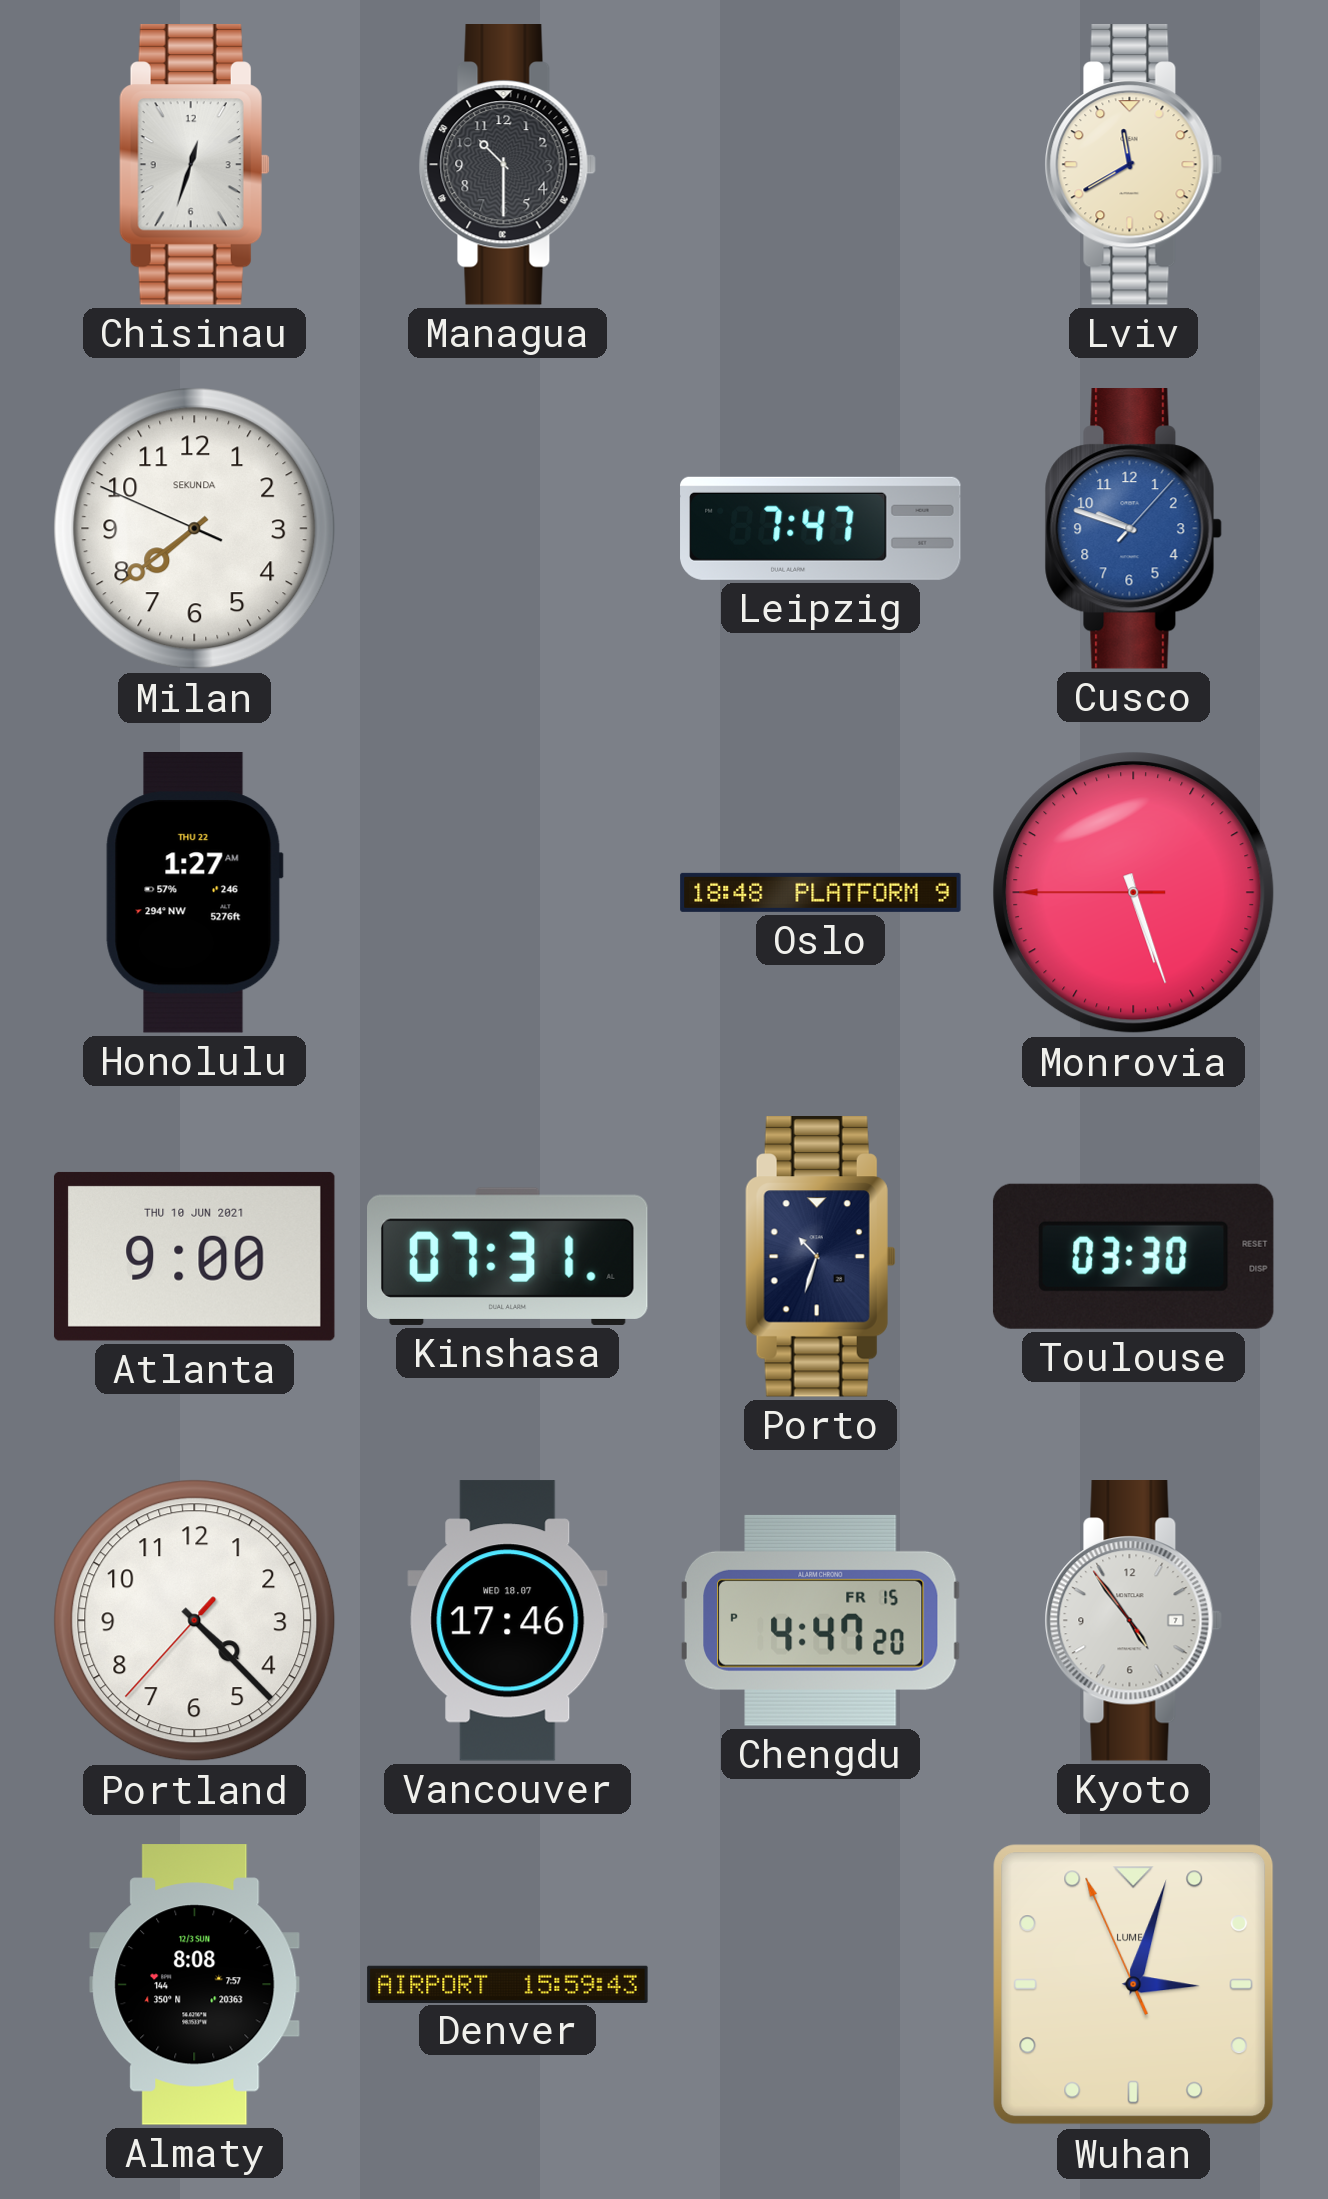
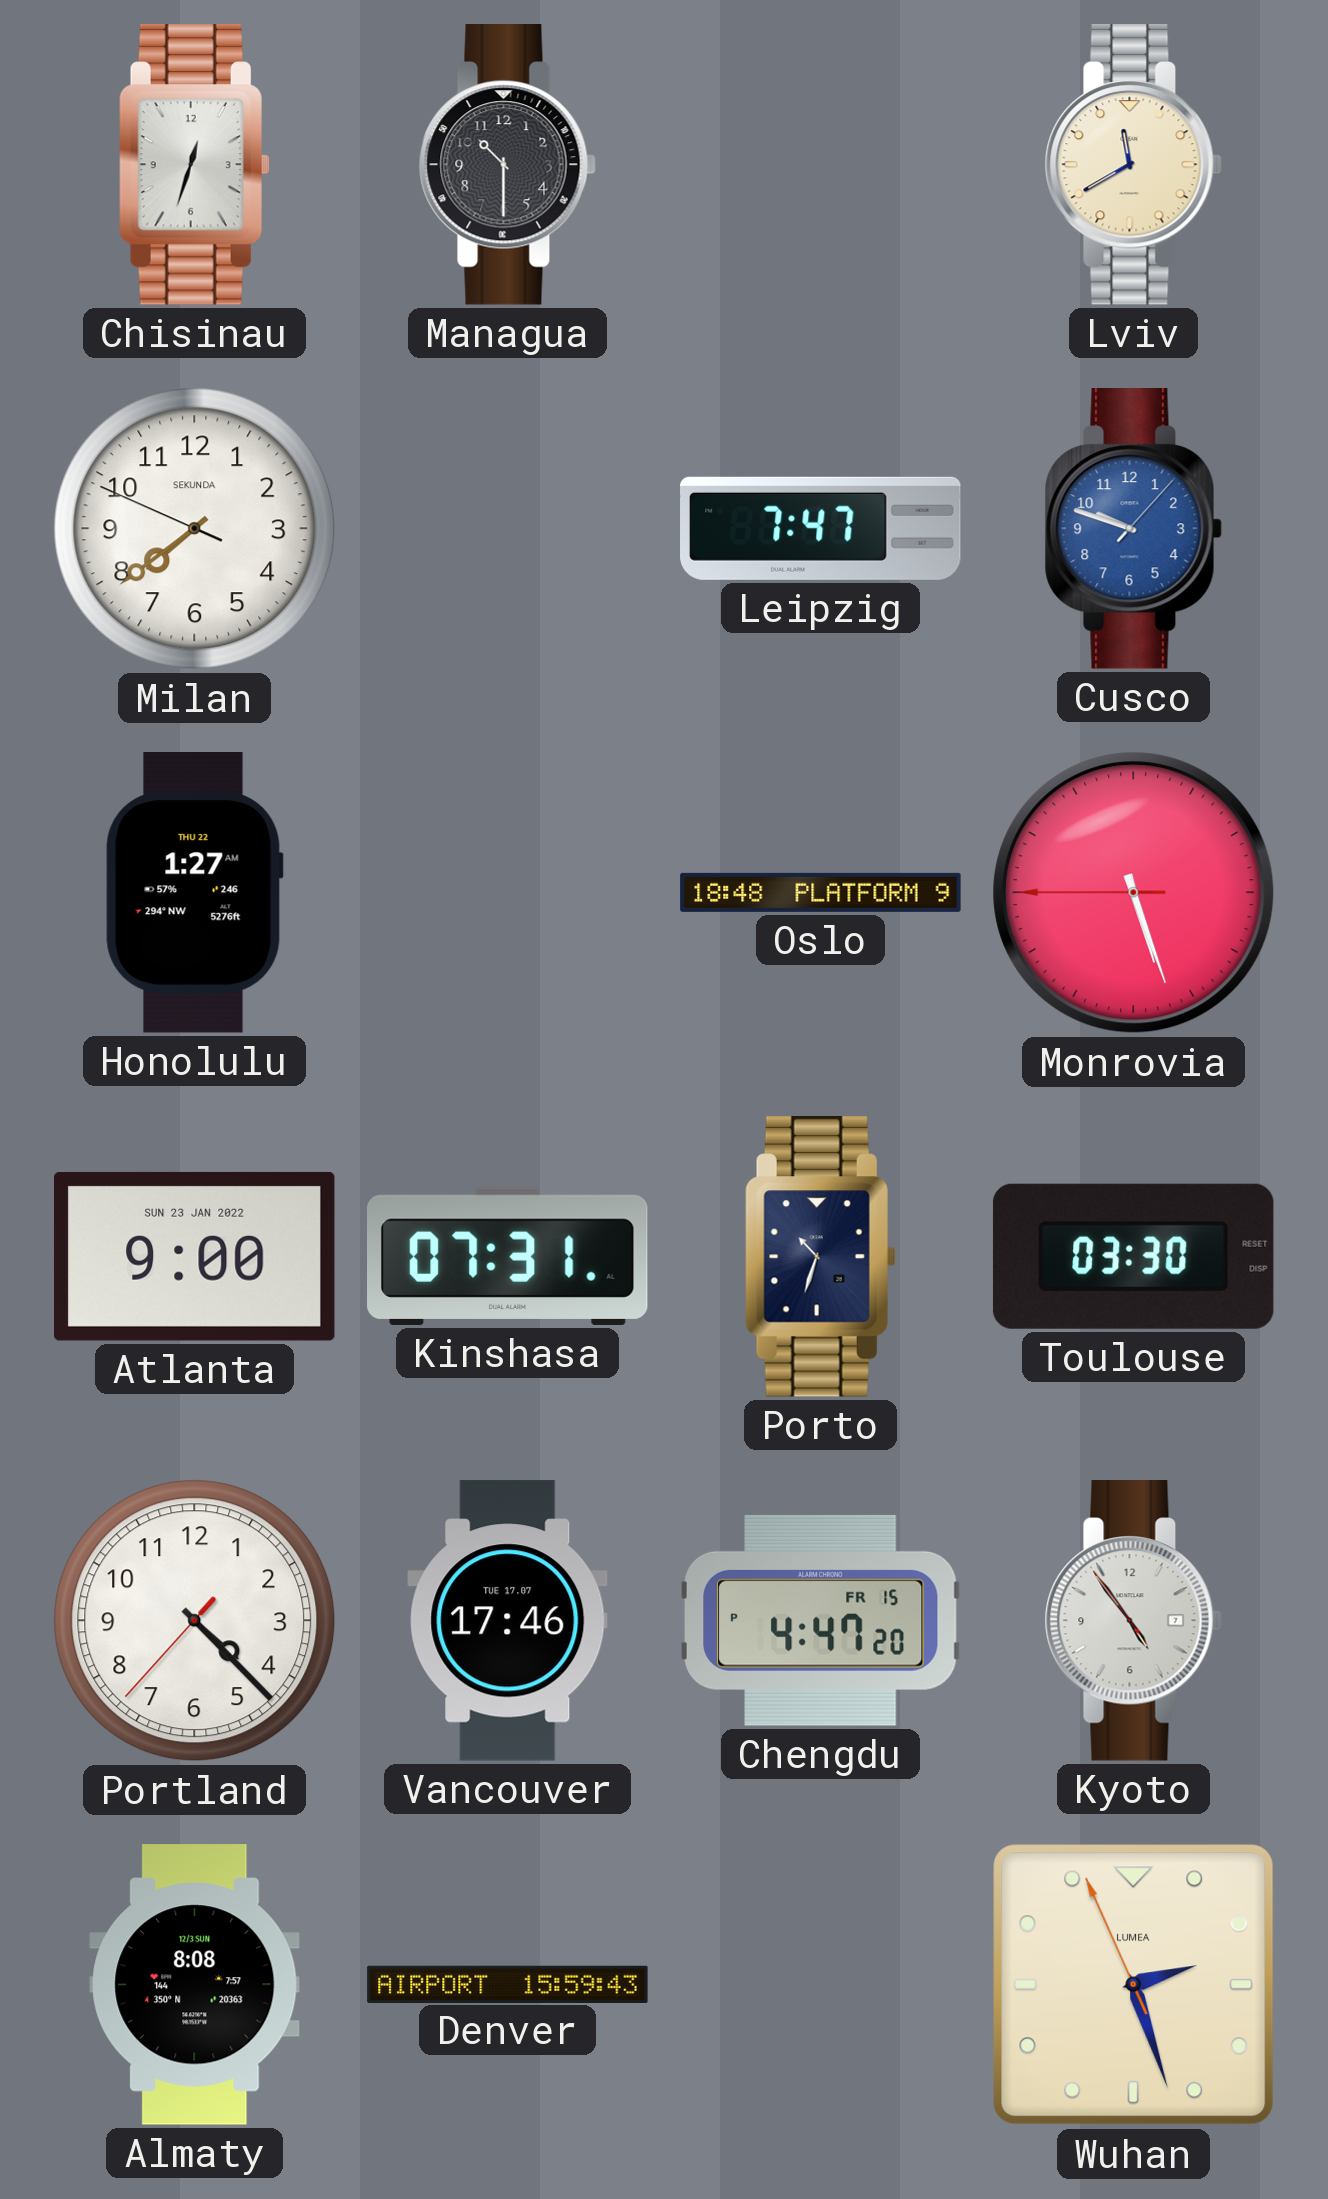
Atlanta date: THU 10 JUN 2021 -> SUN 23 JAN 2022
Vancouver date: WED 18.07 -> TUE 17.07
Wuhan: 3:02 -> 2:26
